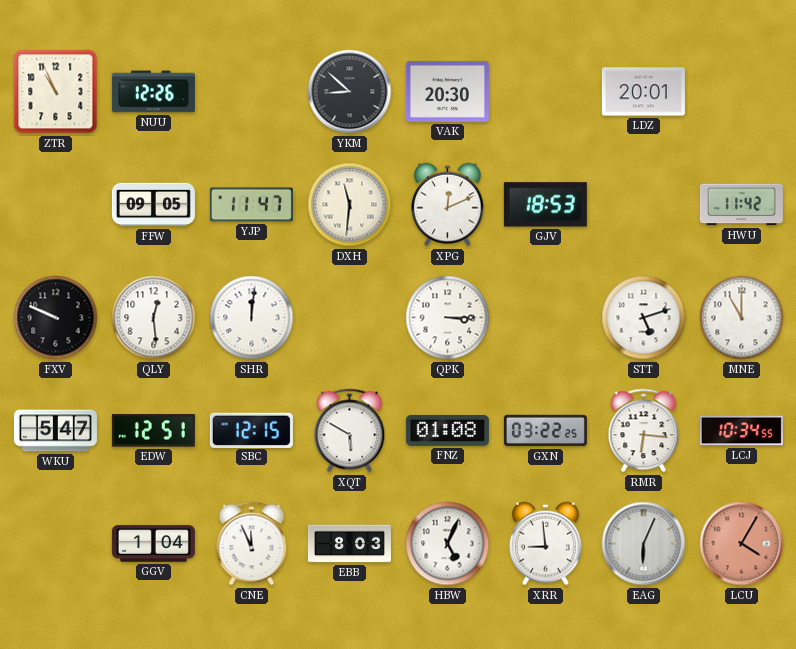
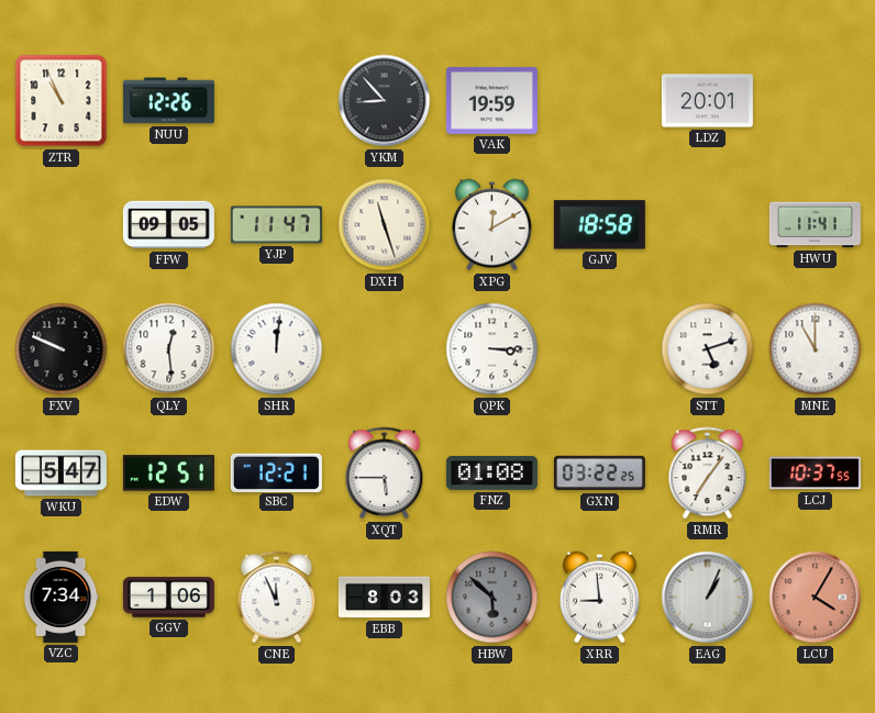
YKM: 8:52 -> 8:53
VAK: 20:30 -> 19:59
DXH: 11:31 -> 11:27
XPG: 12:11 -> 12:10
GJV: 18:53 -> 18:58
HWU: 11:42 -> 11:41
SBC: 12:15 -> 12:21
XQT: 5:50 -> 5:45
RMR: 6:16 -> 7:06
LCJ: 10:34 -> 10:37
VZC: none -> 7:34
GGV: 1:04 -> 1:06
HBW: 5:04 -> 5:52
HBW dial: white -> grey
EAG: 6:04 -> 1:04
